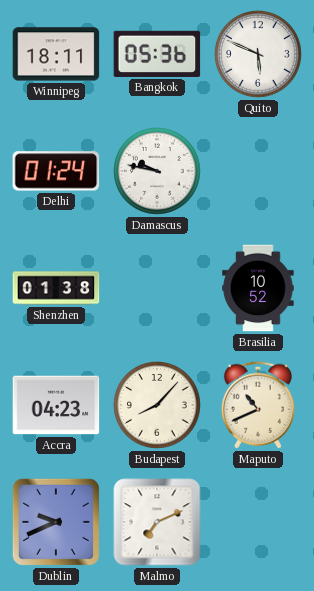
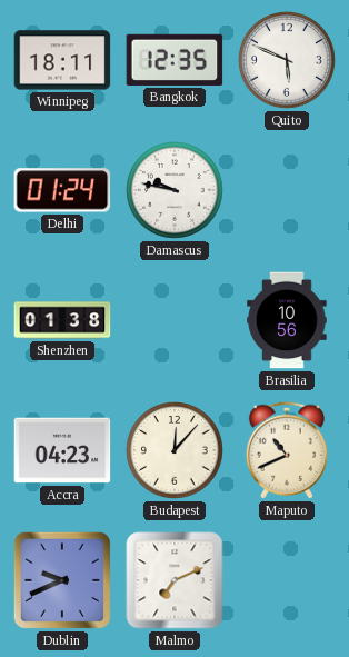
Bangkok: 05:36 -> 12:35
Brasilia: 10:52 -> 10:56
Budapest: 8:07 -> 12:07
